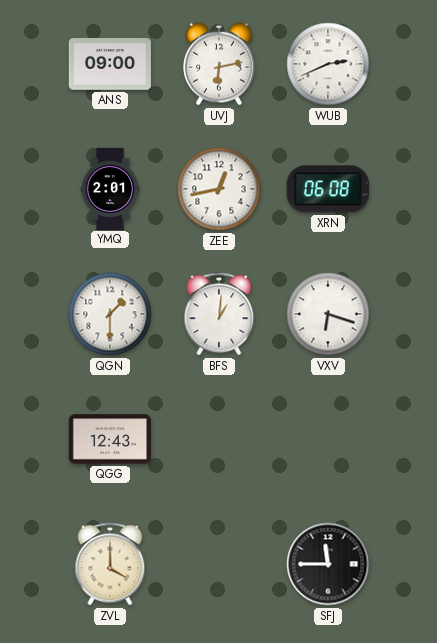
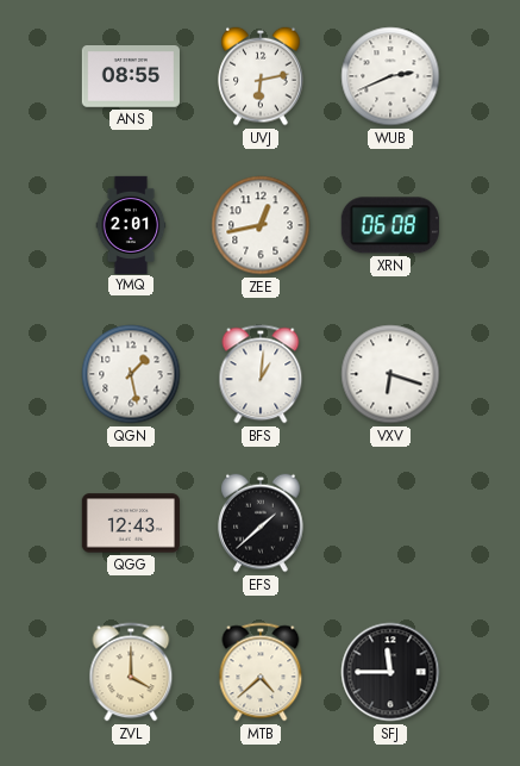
ANS: 09:00 -> 08:55
QGN: 1:30 -> 1:28
EFS: none -> 1:38
MTB: none -> 4:38
